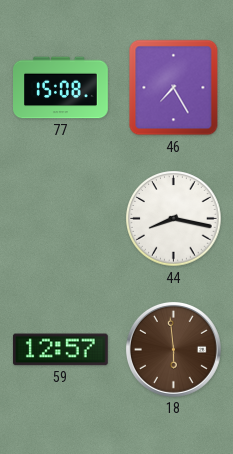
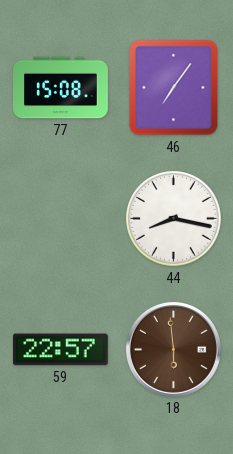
46: 7:25 -> 7:06
59: 12:57 -> 22:57
